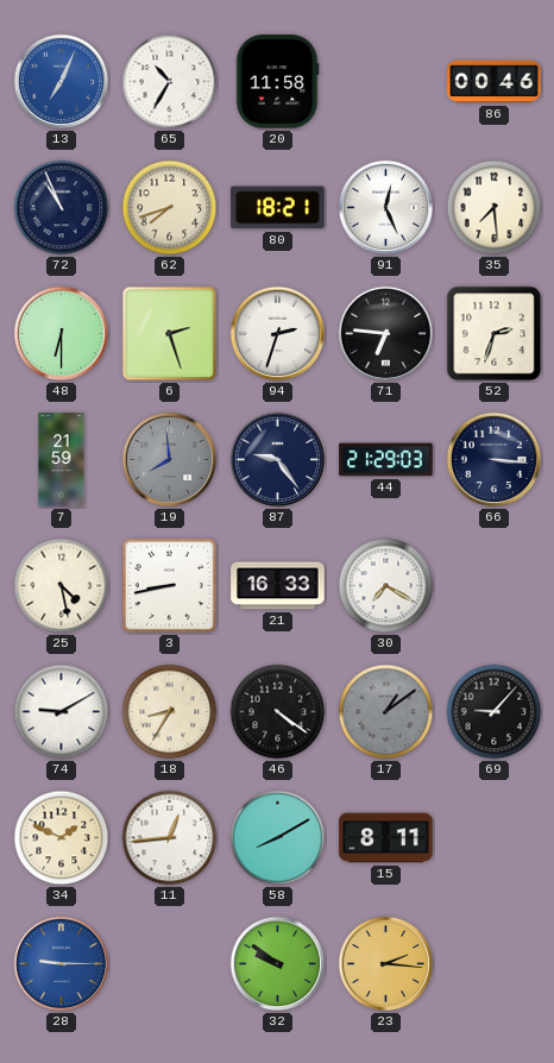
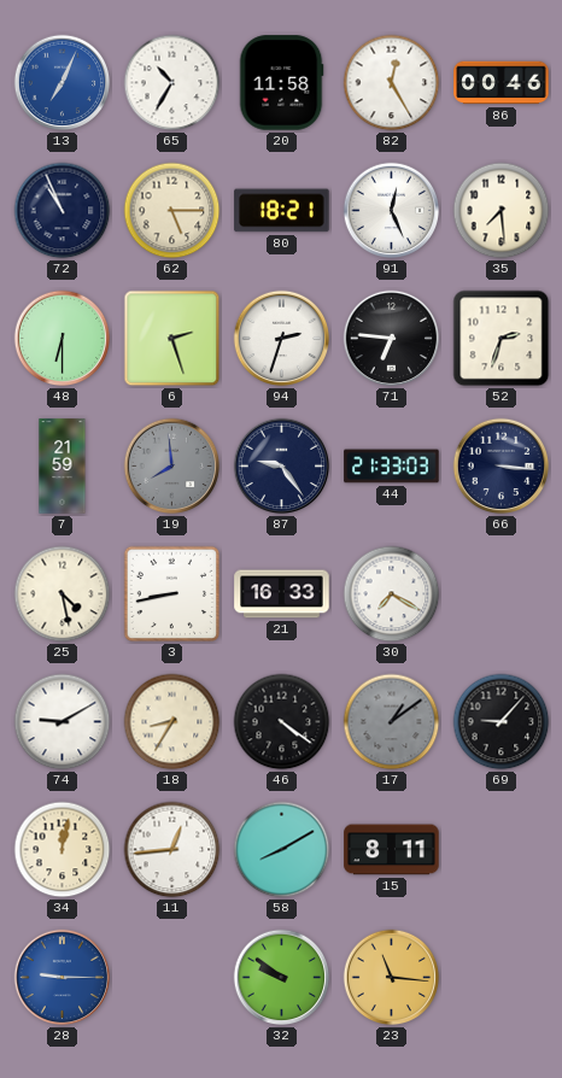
82: none -> 12:25
62: 7:42 -> 5:15
44: 21:29 -> 21:33
34: 1:49 -> 12:02
23: 2:16 -> 11:16
